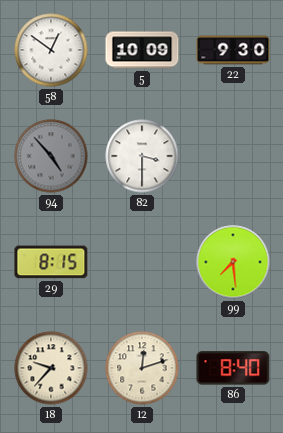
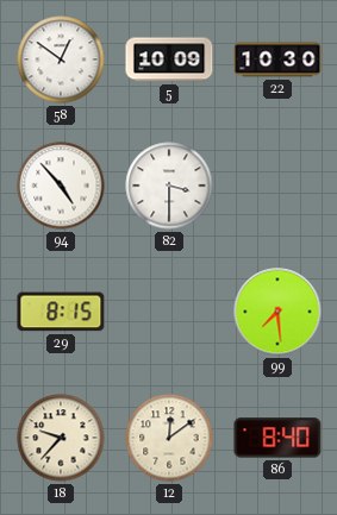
22: 9:30 -> 10:30
94 dial: grey -> white
12: 12:12 -> 12:09
